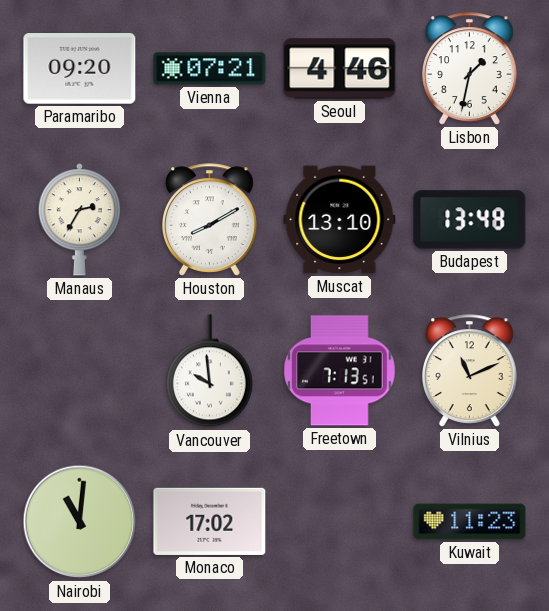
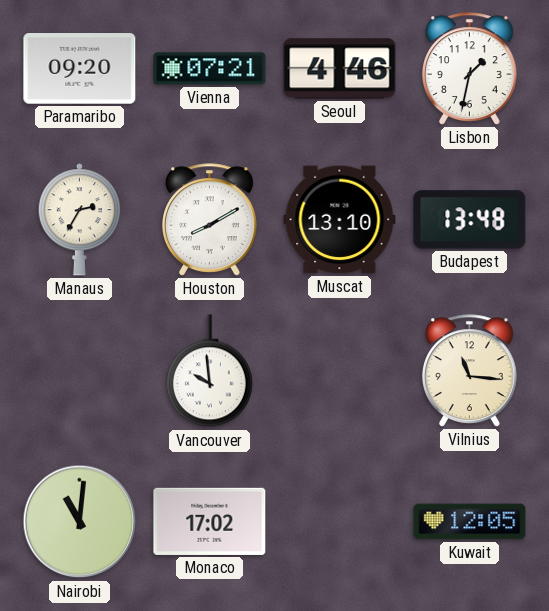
Freetown: 7:13 -> none
Vilnius: 11:11 -> 11:16
Kuwait: 11:23 -> 12:05
